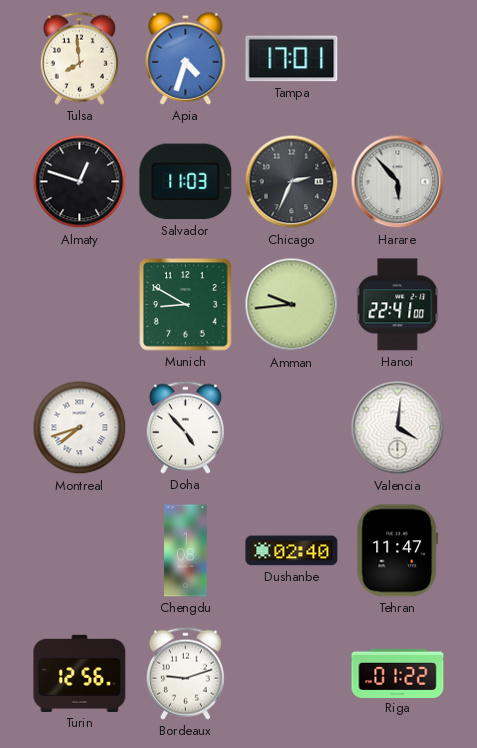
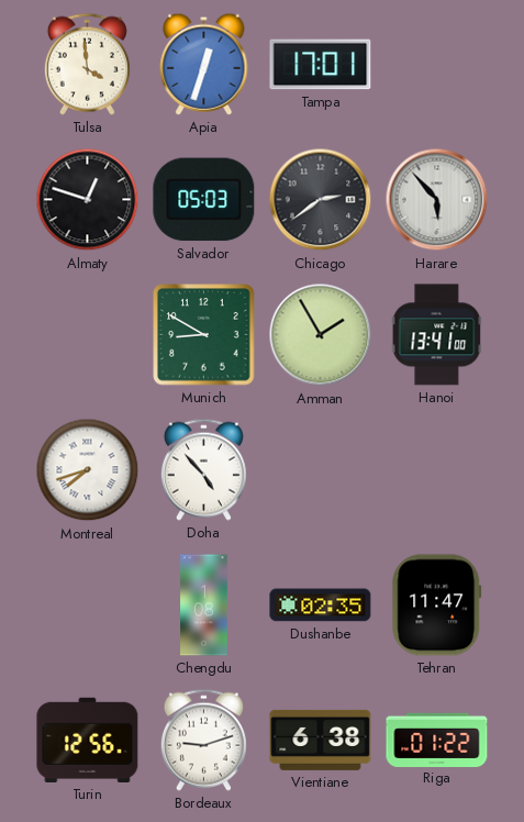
Tulsa: 7:59 -> 3:59
Apia: 4:33 -> 12:33
Salvador: 11:03 -> 05:03
Chicago: 2:34 -> 2:39
Amman: 9:44 -> 1:55
Hanoi: 22:41 -> 13:41
Valencia: 4:01 -> none
Dushanbe: 02:40 -> 02:35
Vientiane: none -> 6:38
